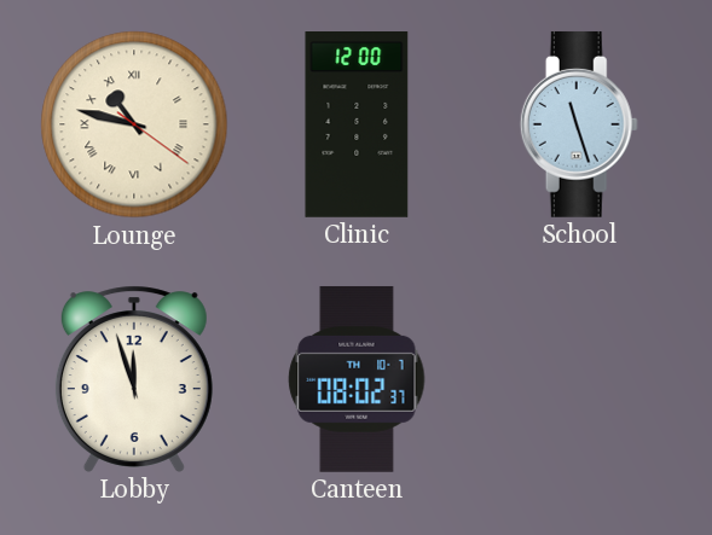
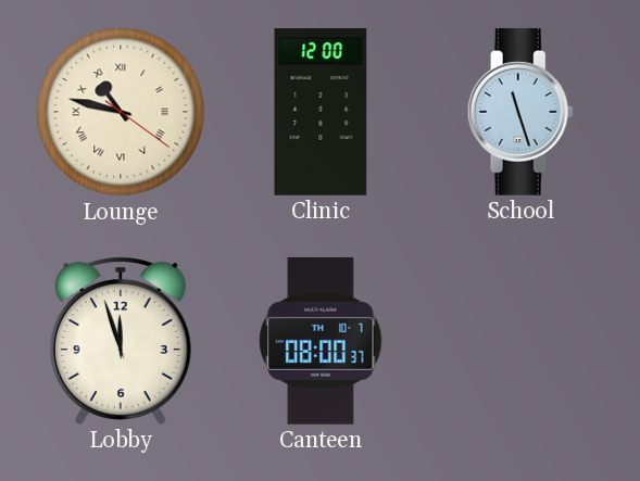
Canteen: 08:02 -> 08:00
